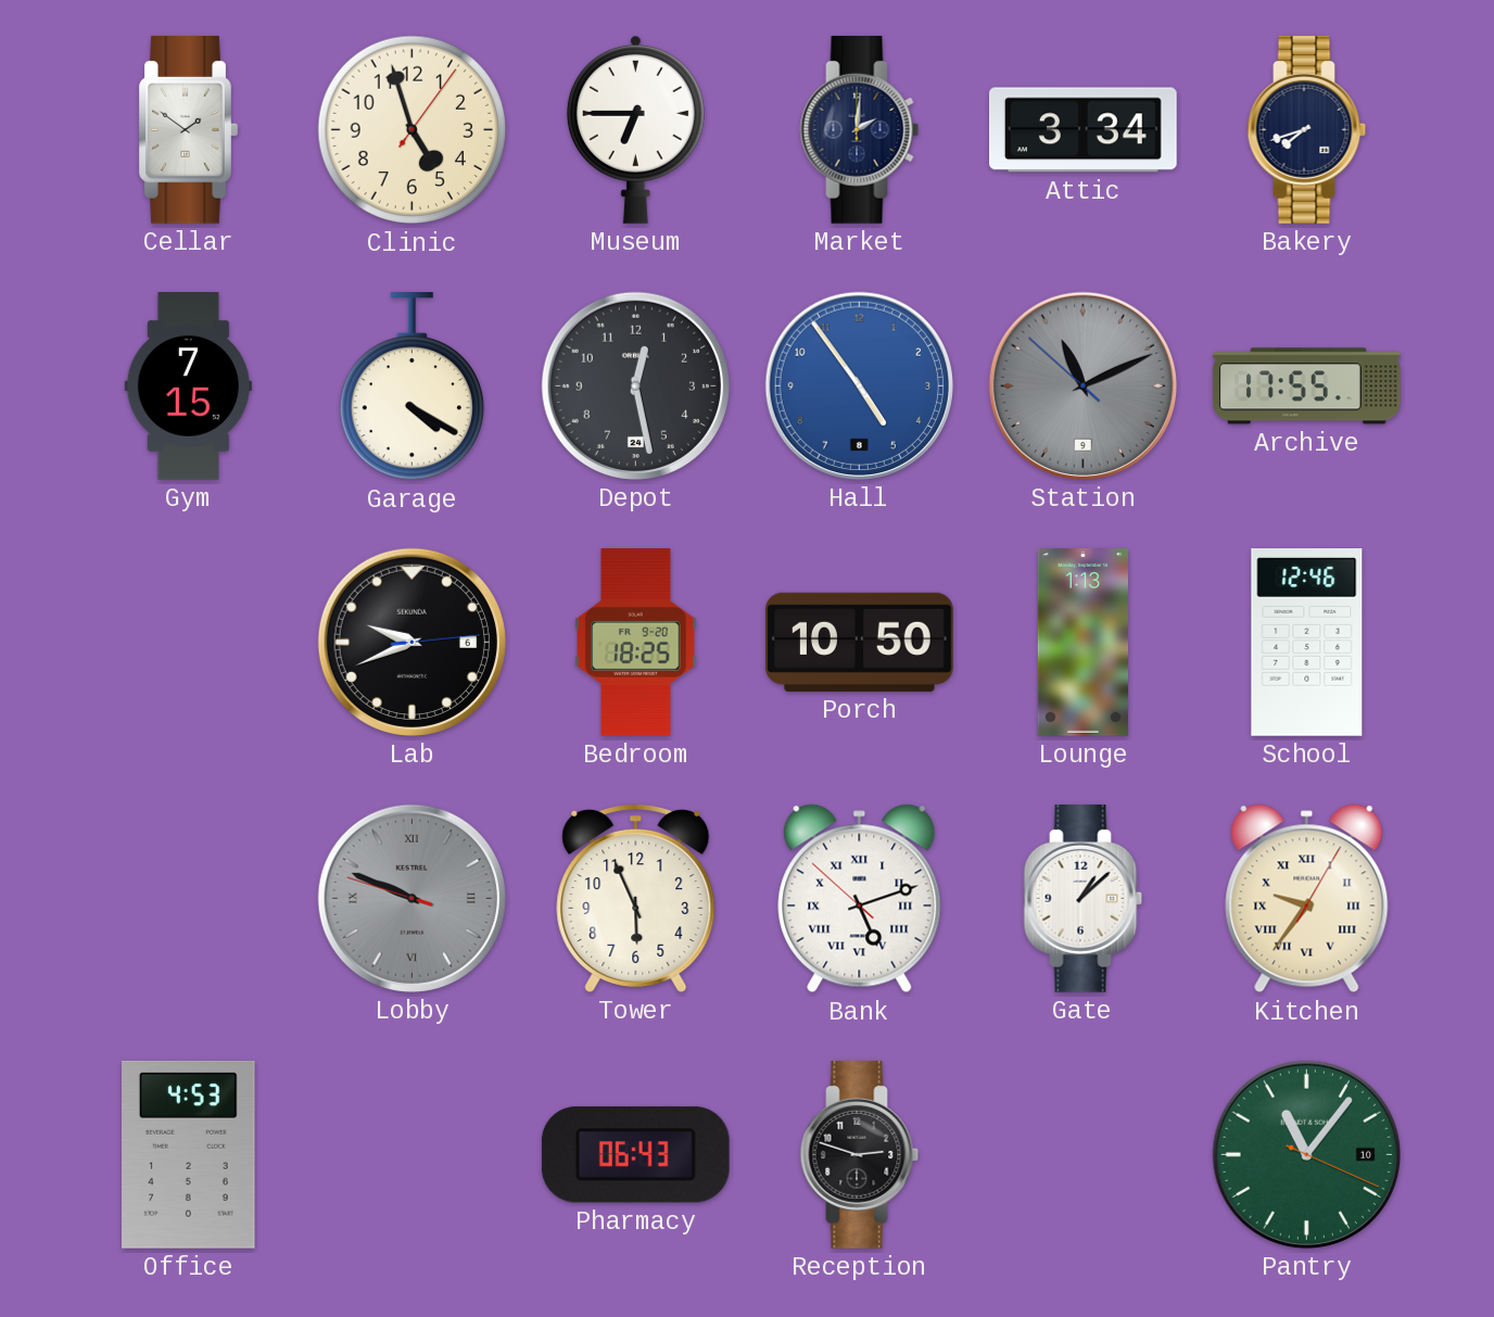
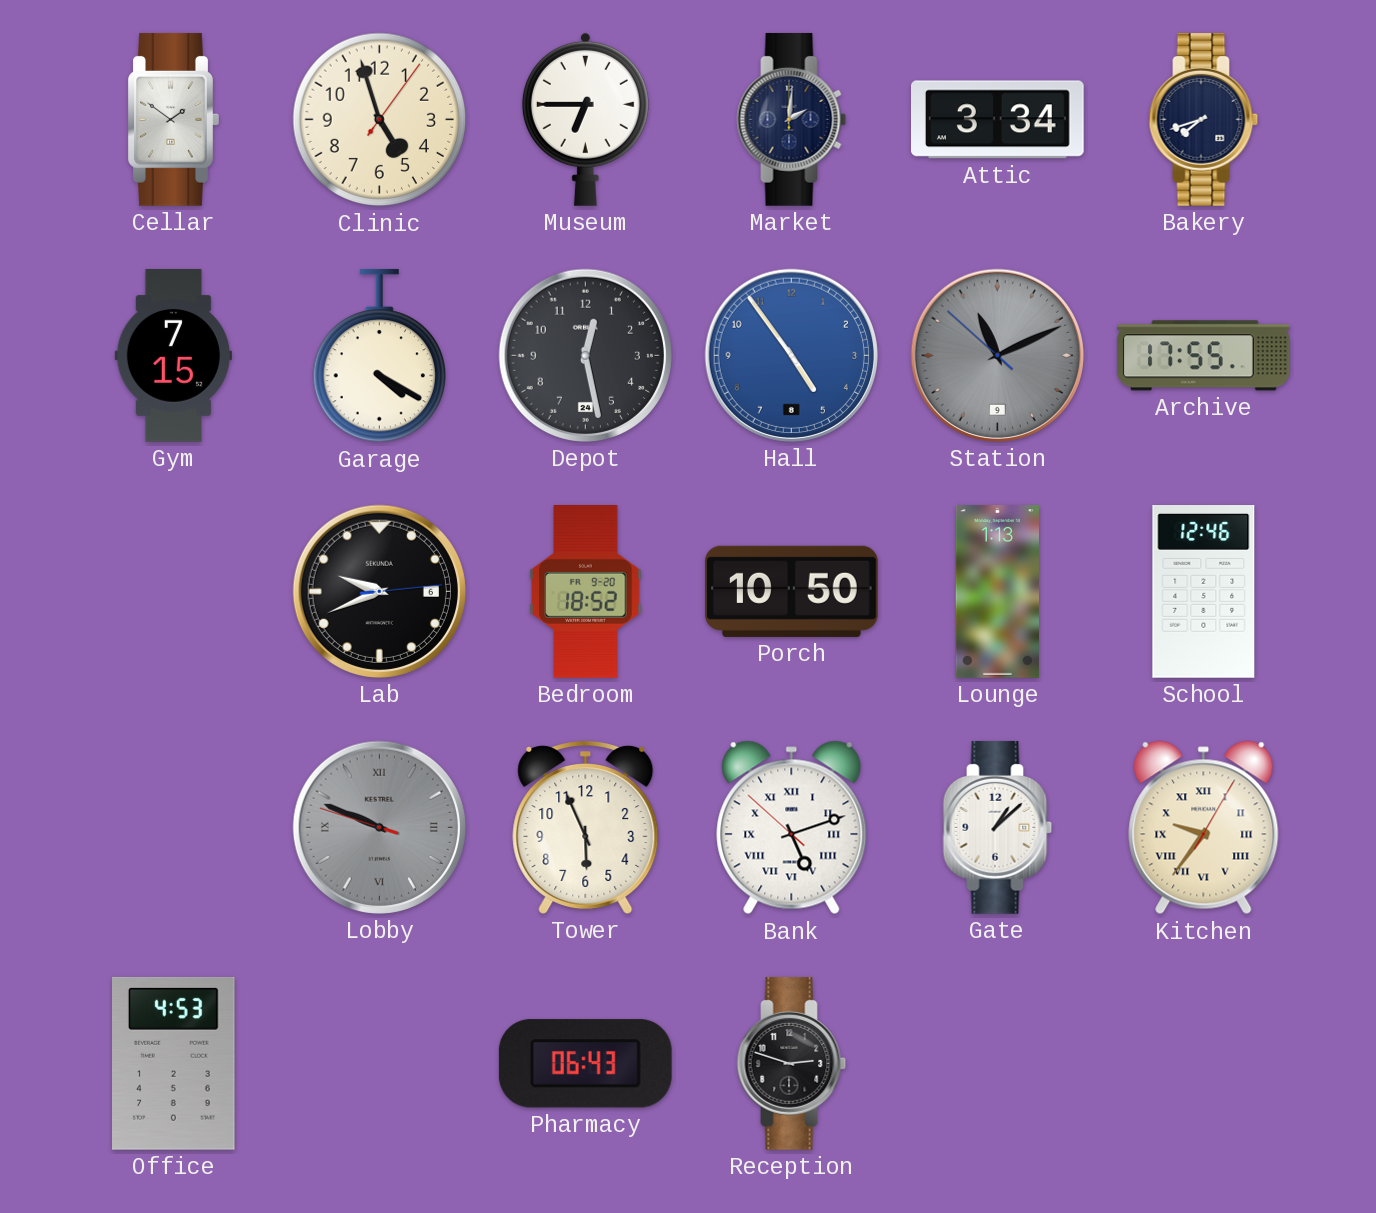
Bedroom: 18:25 -> 18:52
Pantry: 11:06 -> none
